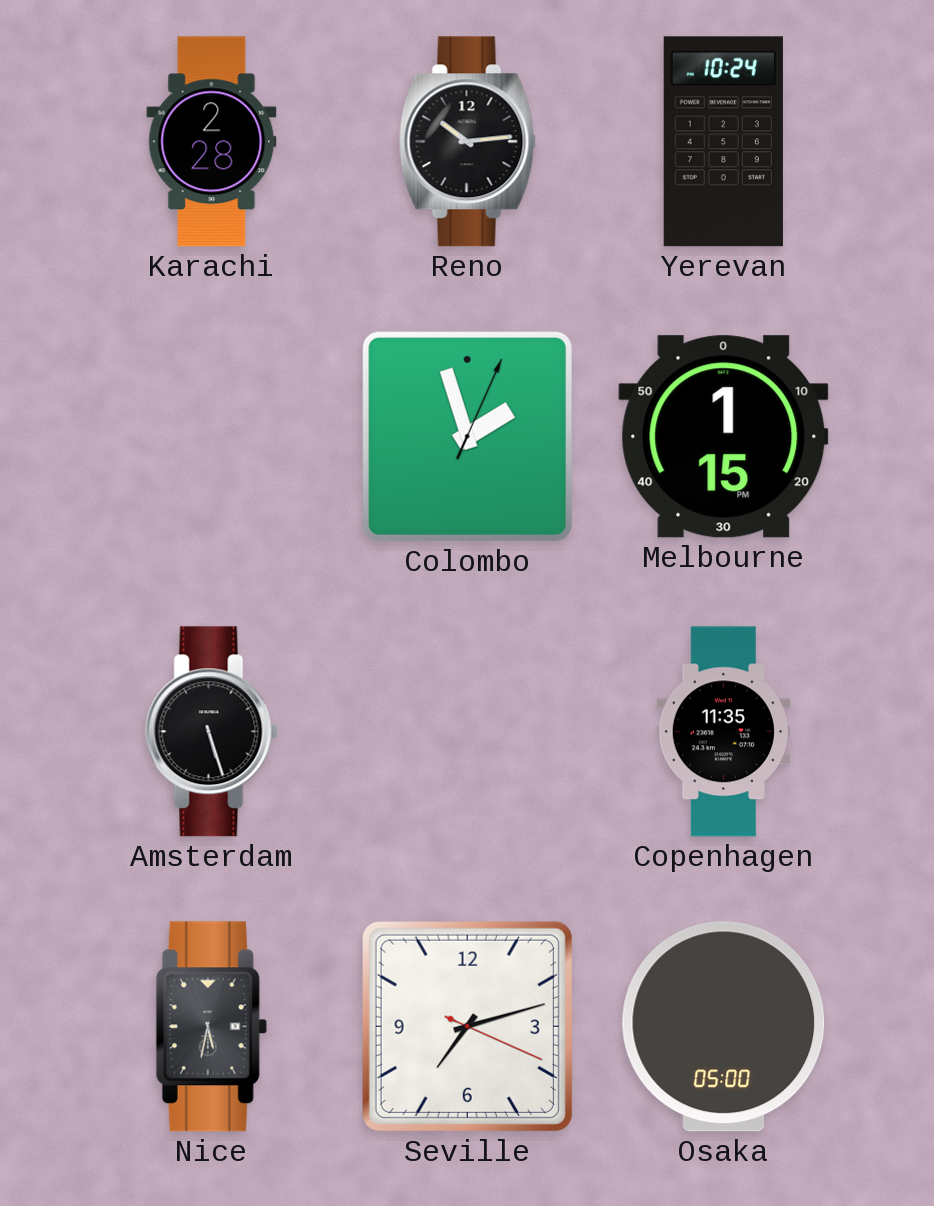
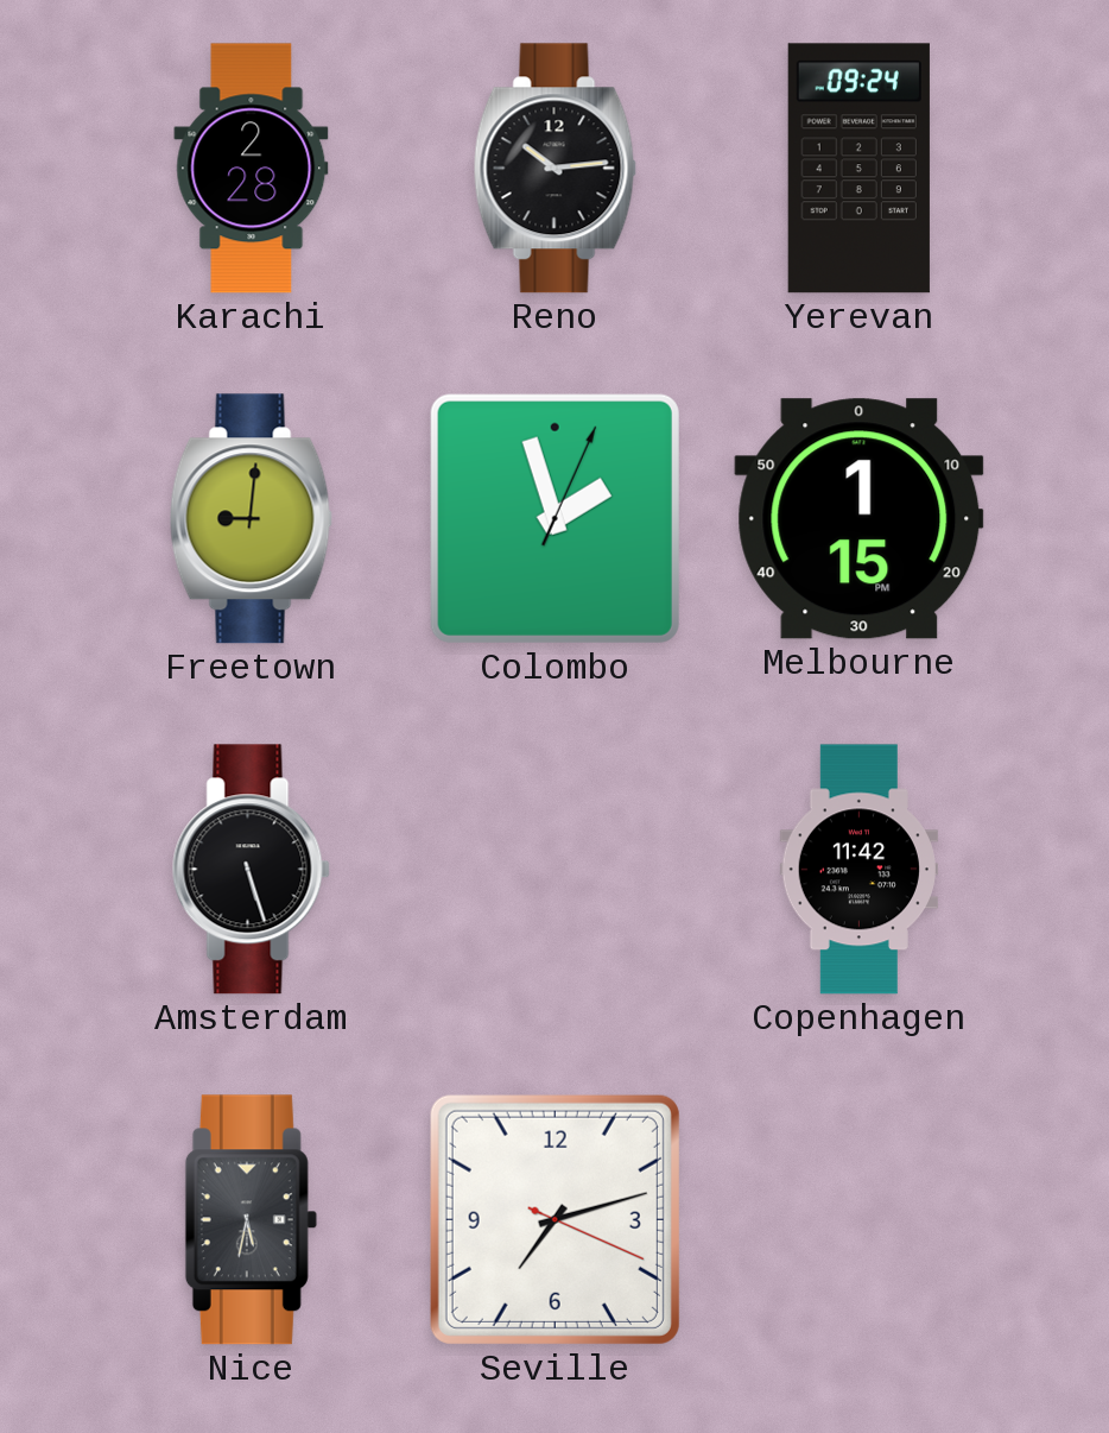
Yerevan: 10:24 -> 09:24
Freetown: none -> 9:01
Copenhagen: 11:35 -> 11:42
Osaka: 05:00 -> none
